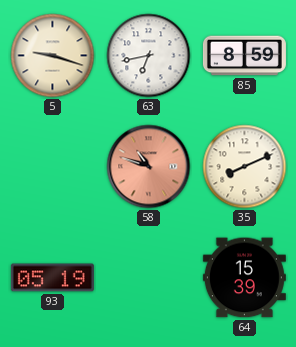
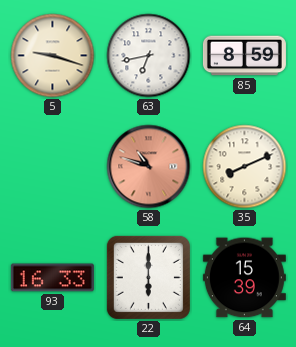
93: 05:19 -> 16:33
22: none -> 6:00
